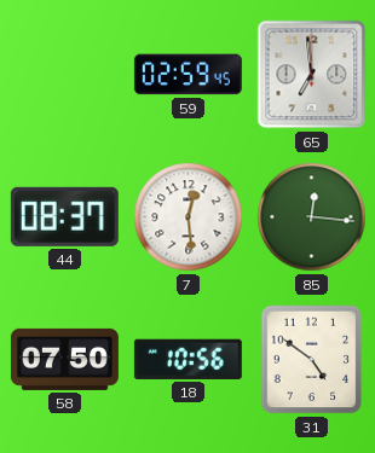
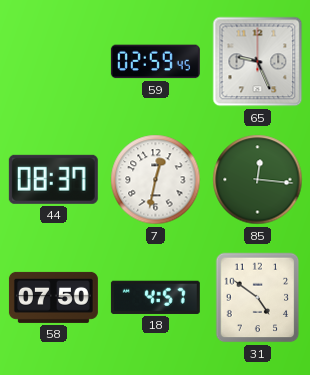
65: 6:59 -> 9:26
7: 12:29 -> 12:32
18: 10:56 -> 4:57
